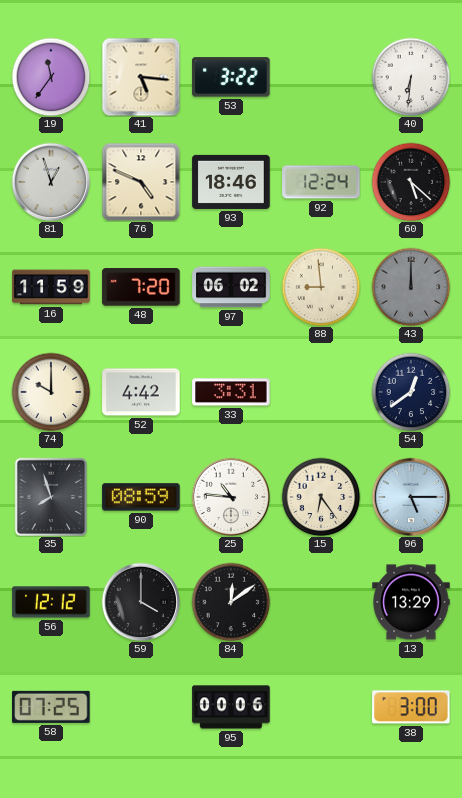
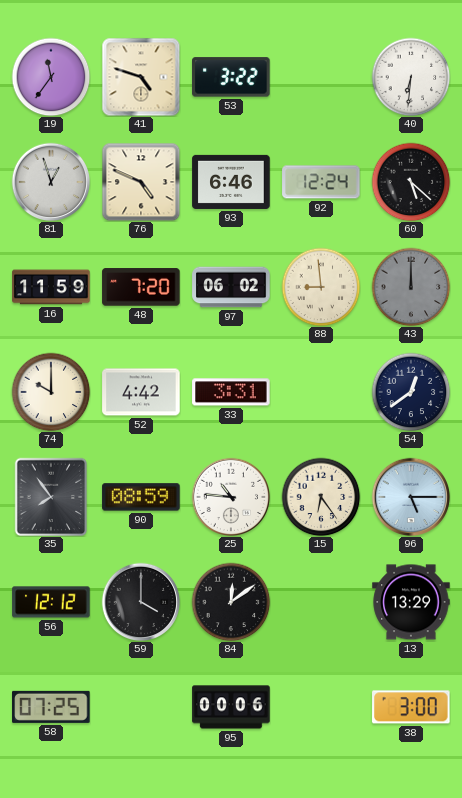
41: 5:16 -> 4:48
93: 18:46 -> 6:46
35: 7:57 -> 7:54
